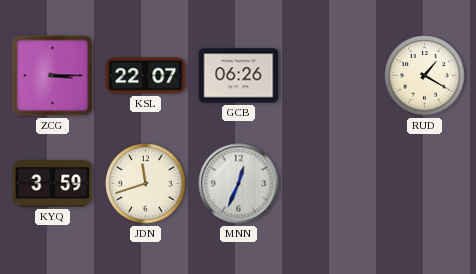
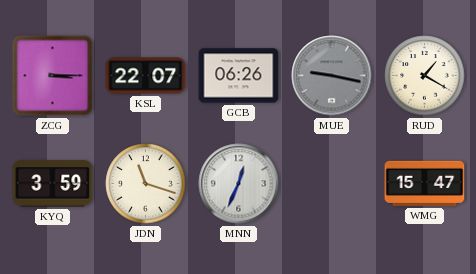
MUE: none -> 9:17
JDN: 11:42 -> 11:18
WMG: none -> 15:47
